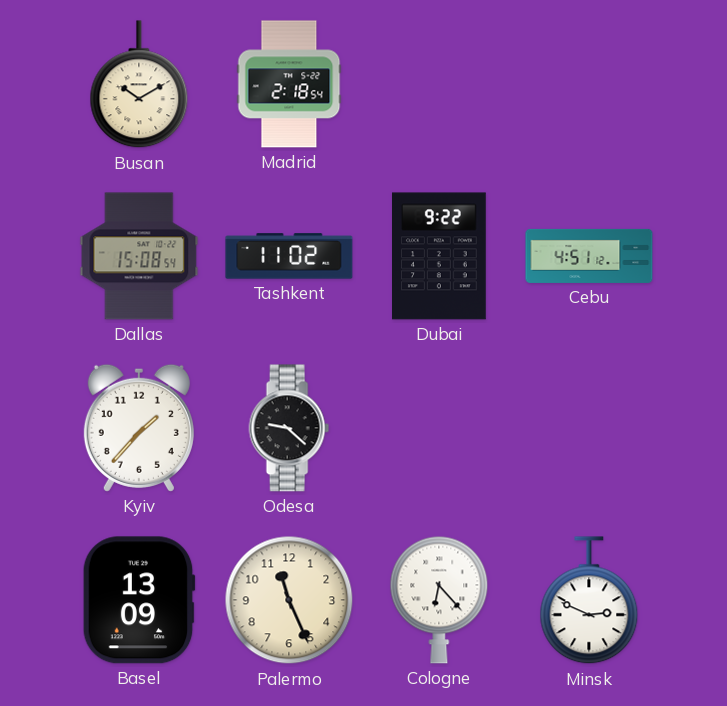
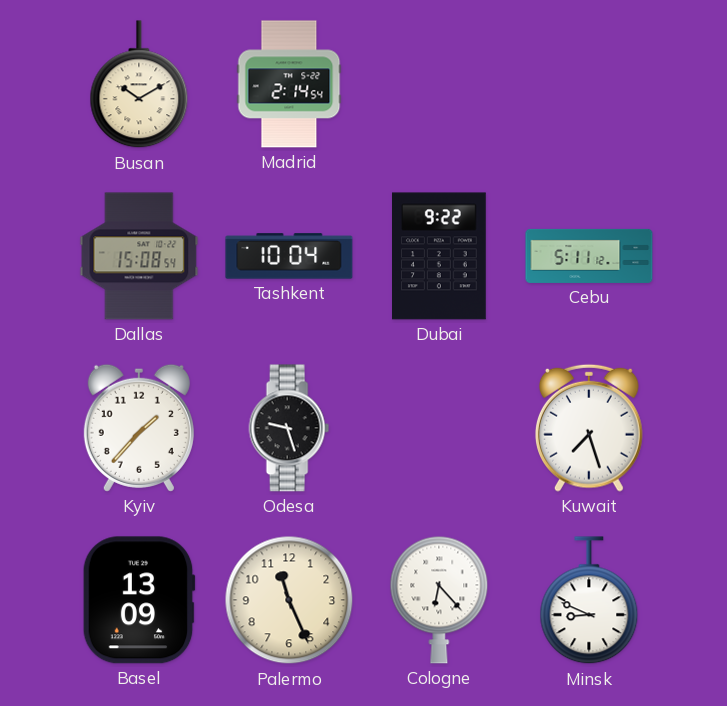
Madrid: 2:18 -> 2:14
Tashkent: 11:02 -> 10:04
Cebu: 4:51 -> 5:11
Odesa: 9:22 -> 9:27
Kuwait: none -> 7:27
Minsk: 2:49 -> 8:49
